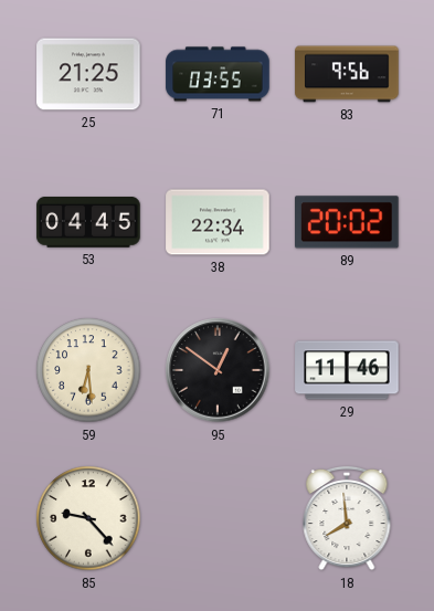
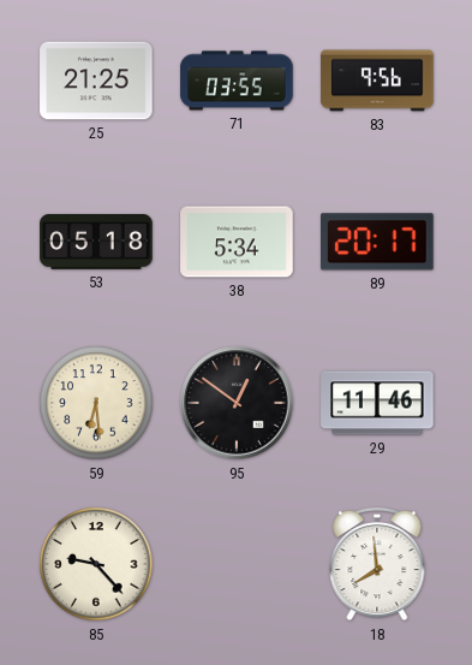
53: 04:45 -> 05:18
38: 22:34 -> 5:34
89: 20:02 -> 20:17
